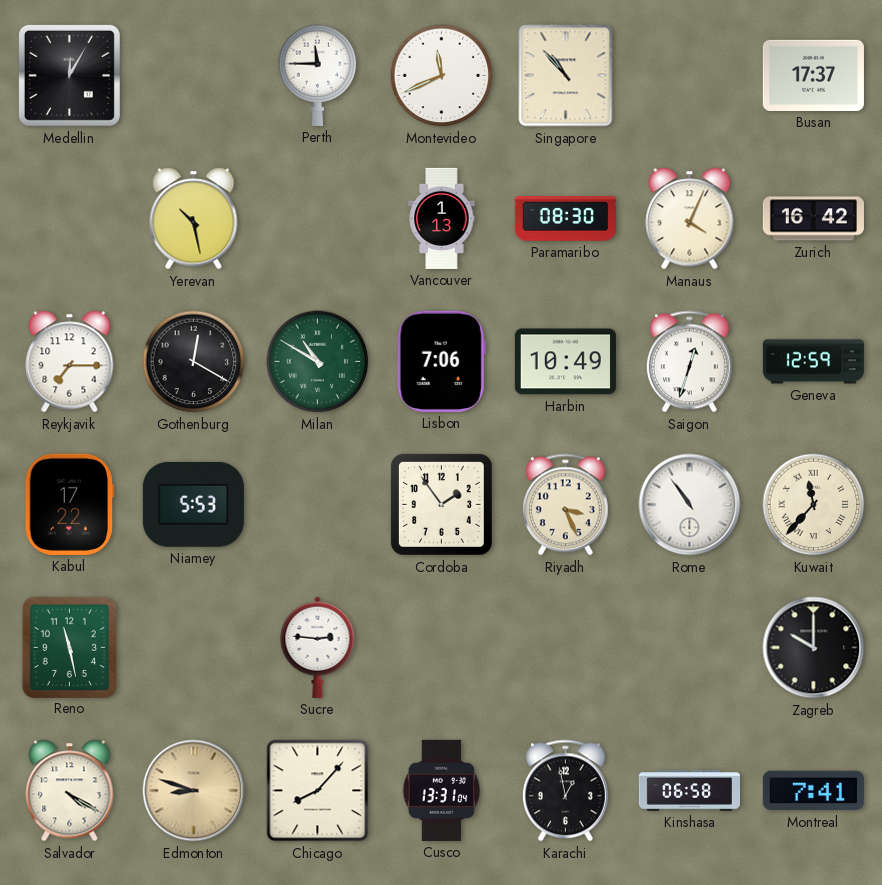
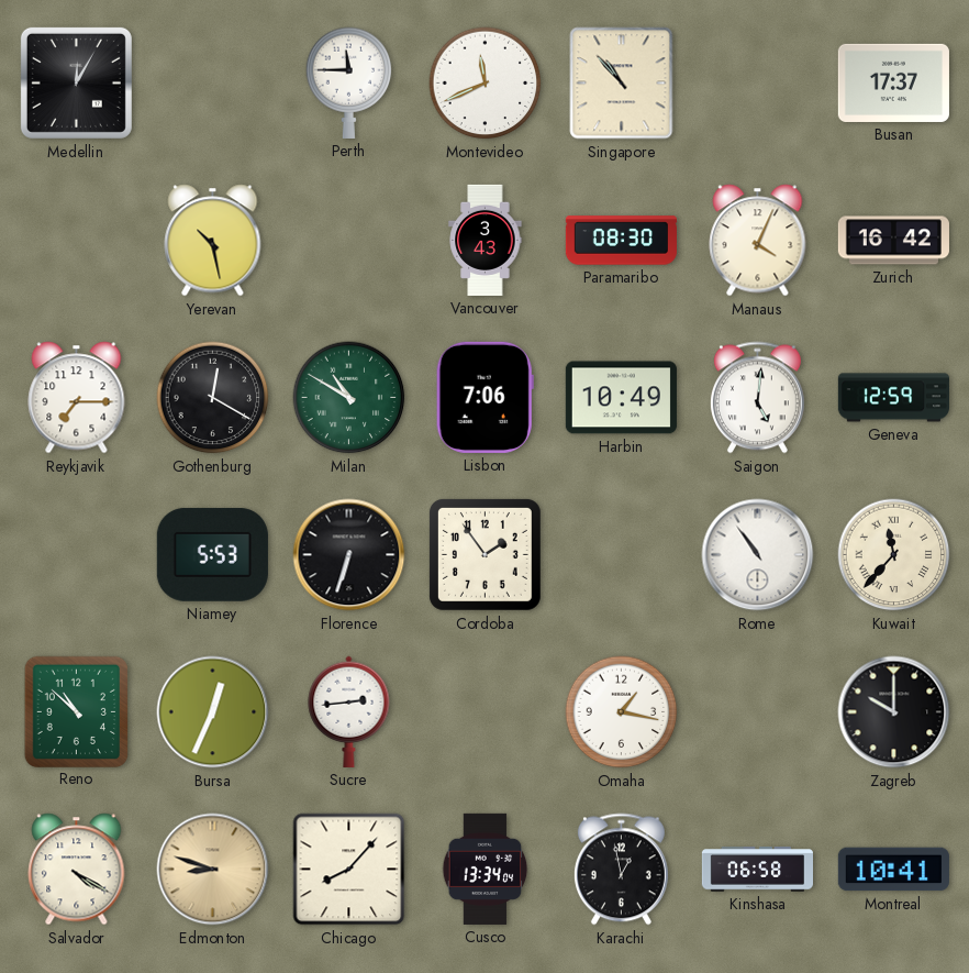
Vancouver: 1:13 -> 3:43
Saigon: 12:33 -> 5:01
Kabul: 17:22 -> none
Florence: none -> 6:33
Riyadh: 3:26 -> none
Reno: 11:28 -> 10:52
Bursa: none -> 12:34
Sucre: 2:46 -> 2:44
Omaha: none -> 1:17
Cusco: 13:31 -> 13:34
Montreal: 7:41 -> 10:41
